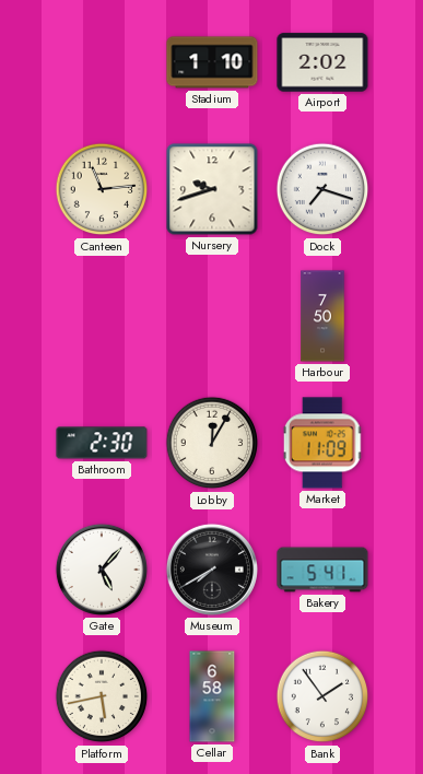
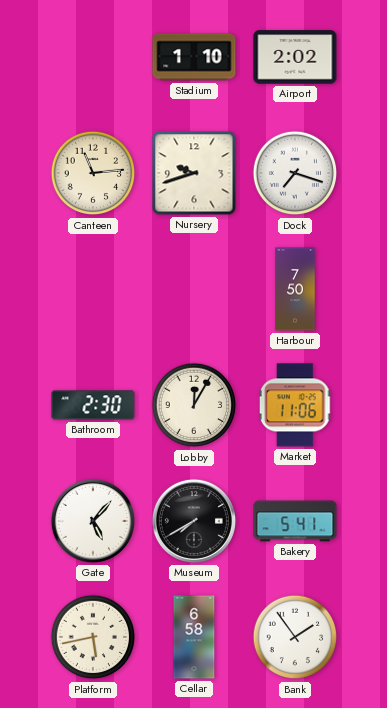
Market: 11:09 -> 11:06
